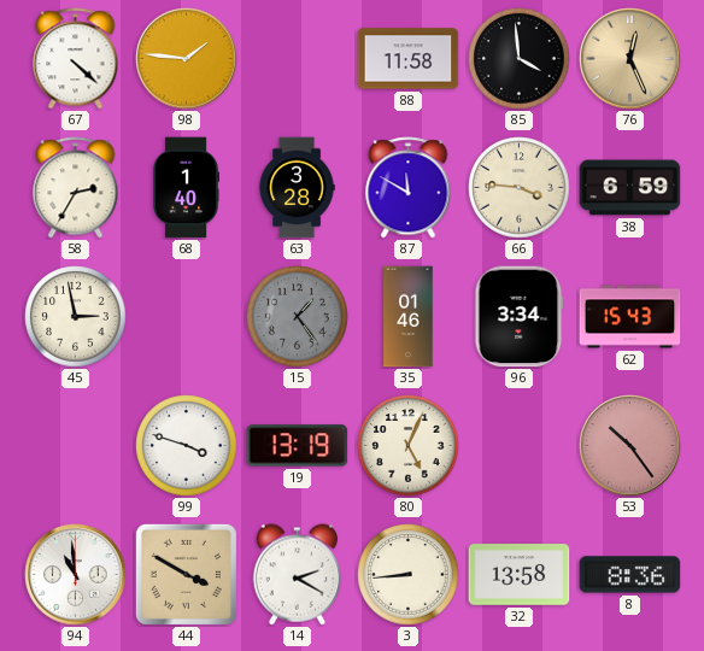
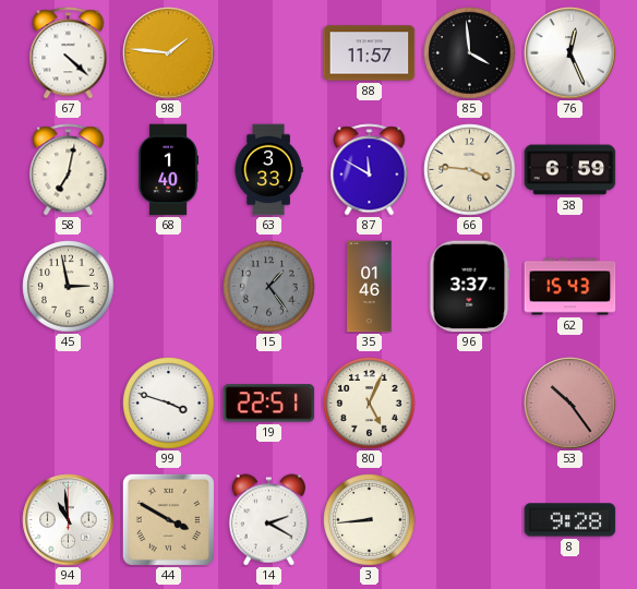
88: 11:58 -> 11:57
76 dial: champagne -> white
58: 2:35 -> 7:02
63: 3:28 -> 3:33
96: 3:34 -> 3:37
19: 13:19 -> 22:51
32: 13:58 -> none
8: 8:36 -> 9:28
